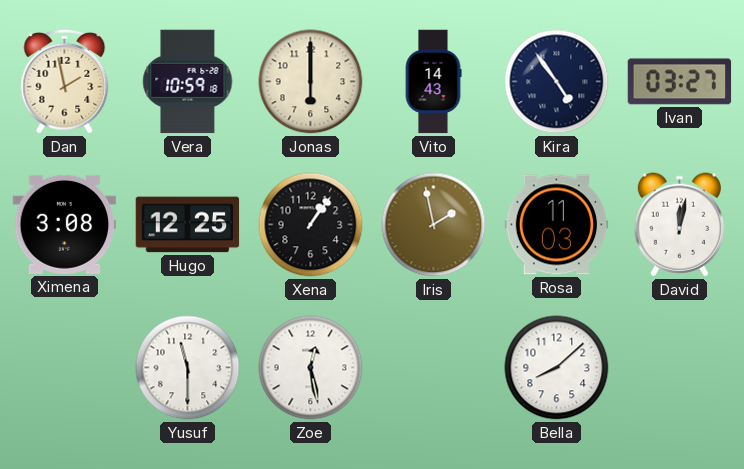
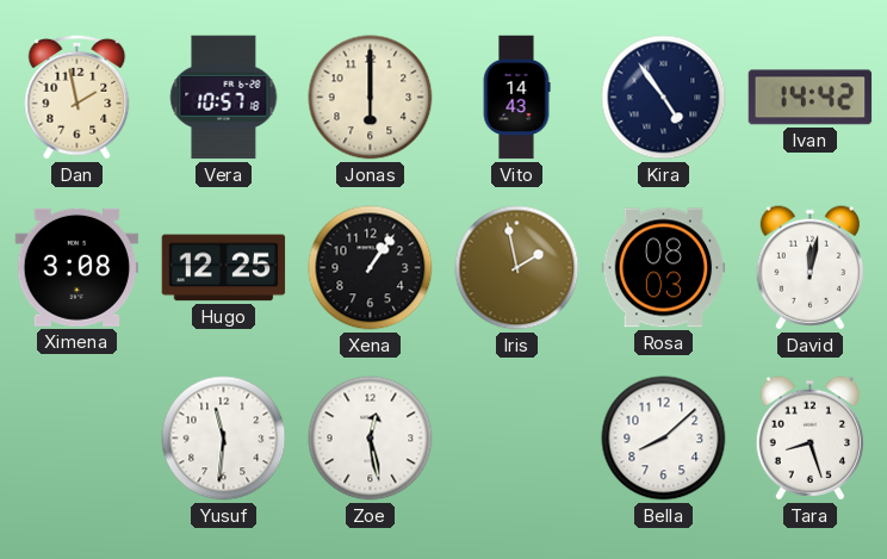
Vera: 10:59 -> 10:57
Ivan: 03:27 -> 14:42
Rosa: 11:03 -> 08:03
Yusuf: 11:30 -> 11:31
Tara: none -> 8:27
